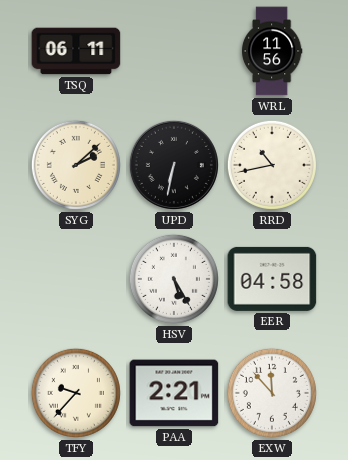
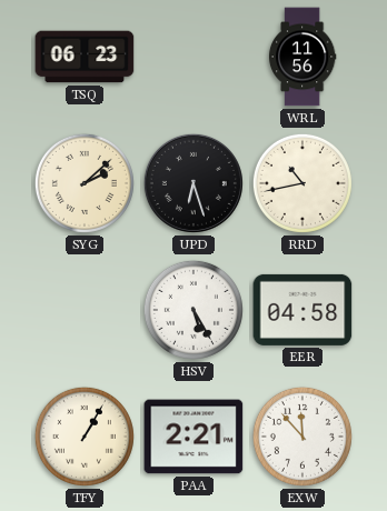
TSQ: 06:11 -> 06:23
UPD: 6:32 -> 6:27
TFY: 9:37 -> 1:05
